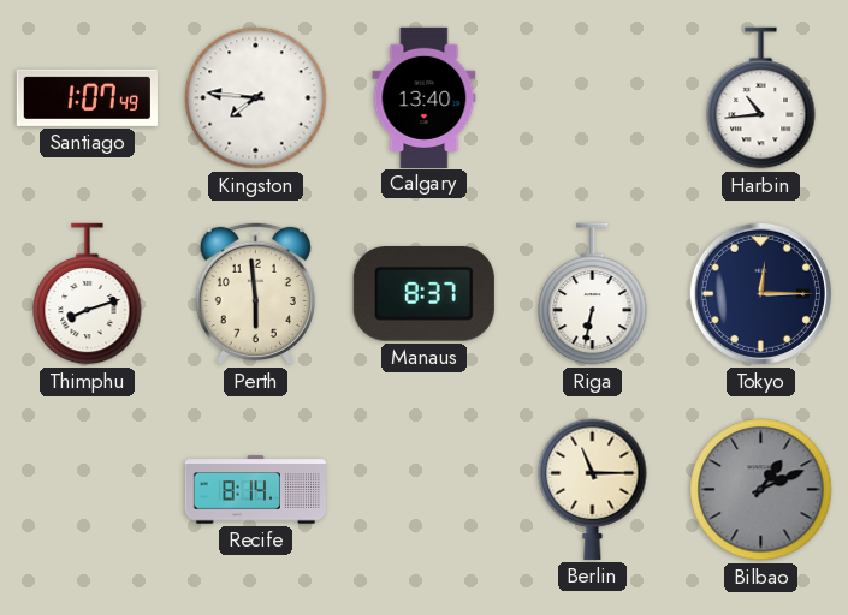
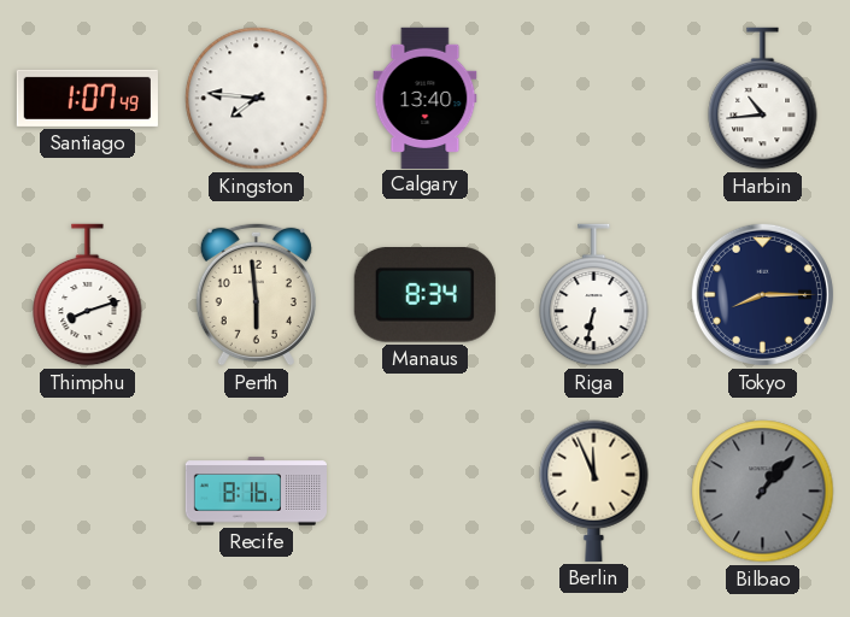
Manaus: 8:37 -> 8:34
Tokyo: 12:15 -> 8:15
Recife: 8:14 -> 8:16
Berlin: 11:15 -> 11:56
Bilbao: 1:11 -> 1:07
